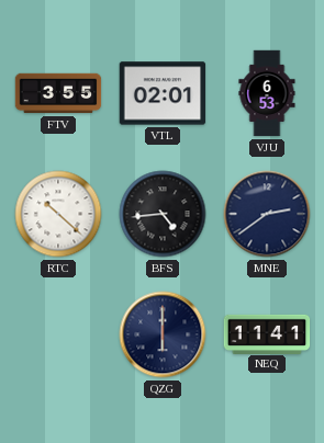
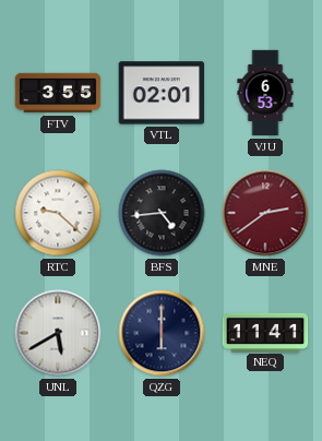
RTC: 10:22 -> 9:22
MNE dial: navy -> burgundy
UNL: none -> 5:40
